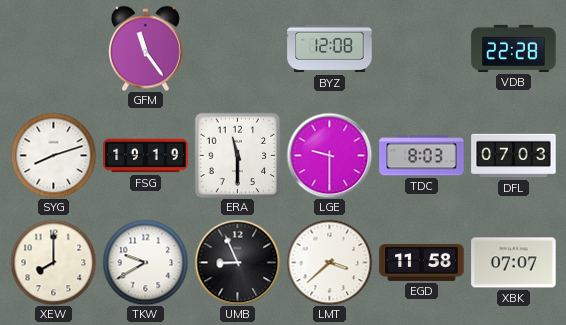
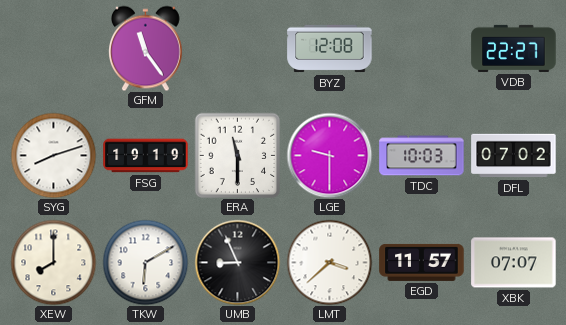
VDB: 22:28 -> 22:27
TDC: 8:03 -> 10:03
DFL: 07:03 -> 07:02
TKW: 9:40 -> 6:10
EGD: 11:58 -> 11:57
